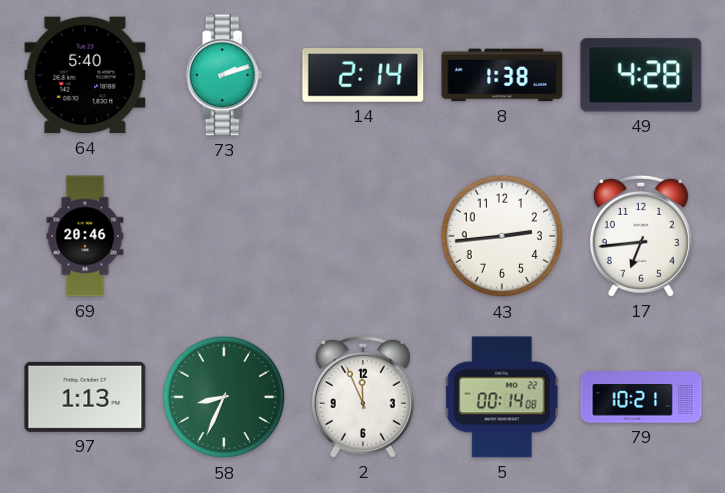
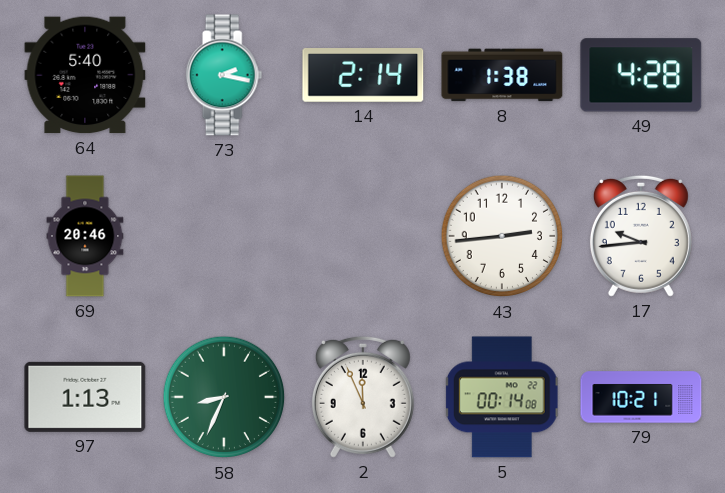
73: 2:12 -> 2:17
17: 6:44 -> 9:44
